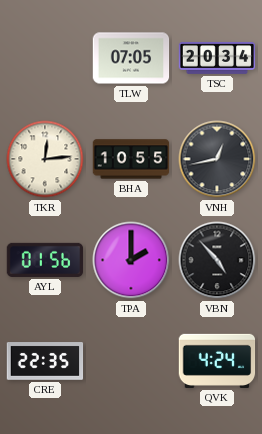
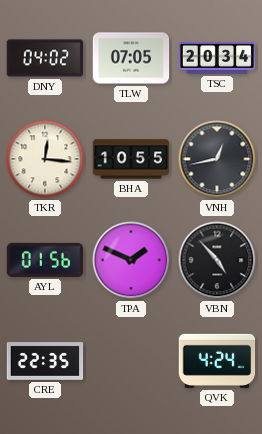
DNY: none -> 04:02
TKR: 12:14 -> 12:16
TPA: 2:00 -> 1:49
